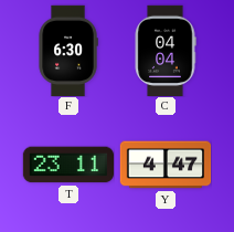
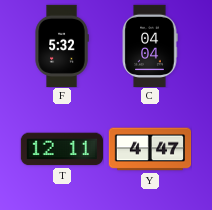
F: 6:30 -> 5:32
T: 23:11 -> 12:11
